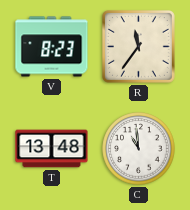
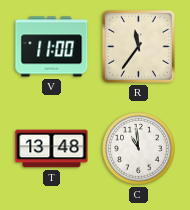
V: 8:23 -> 11:00
